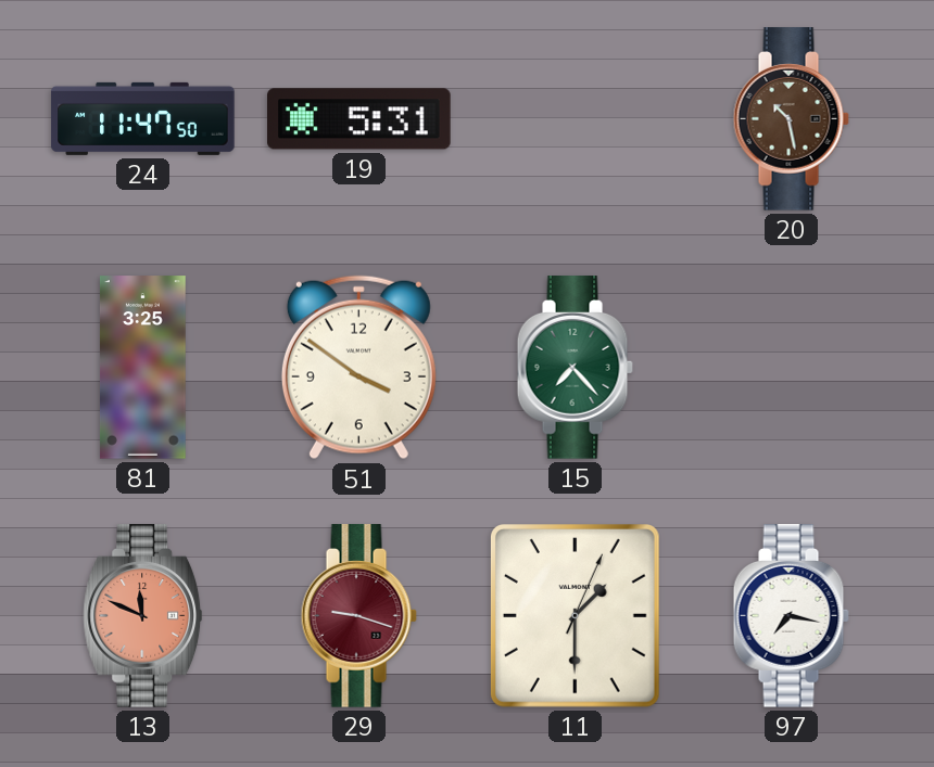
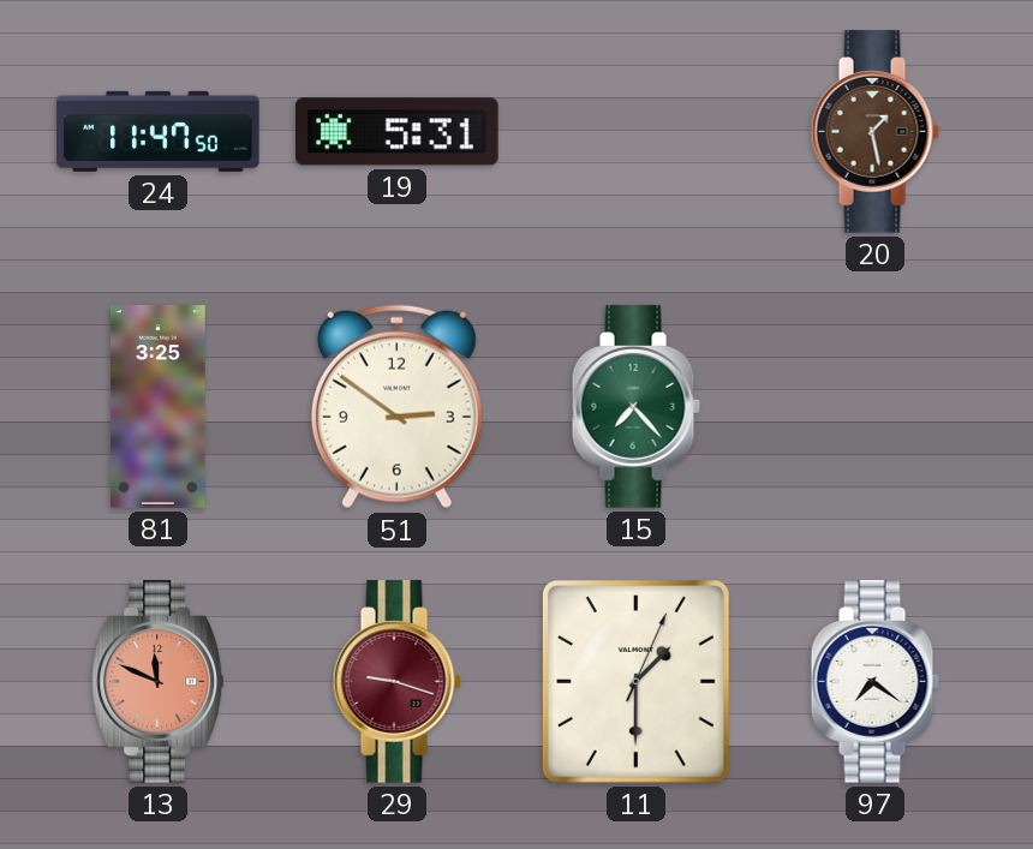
20: 10:28 -> 1:28
51: 3:51 -> 2:51
97: 7:17 -> 7:21
